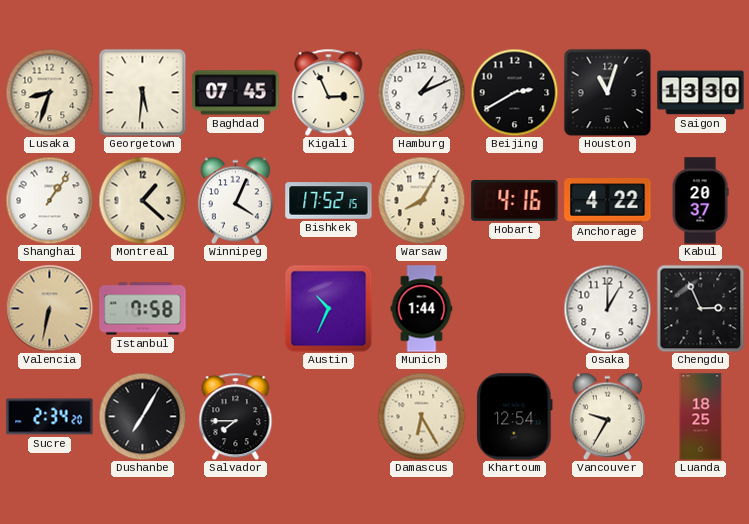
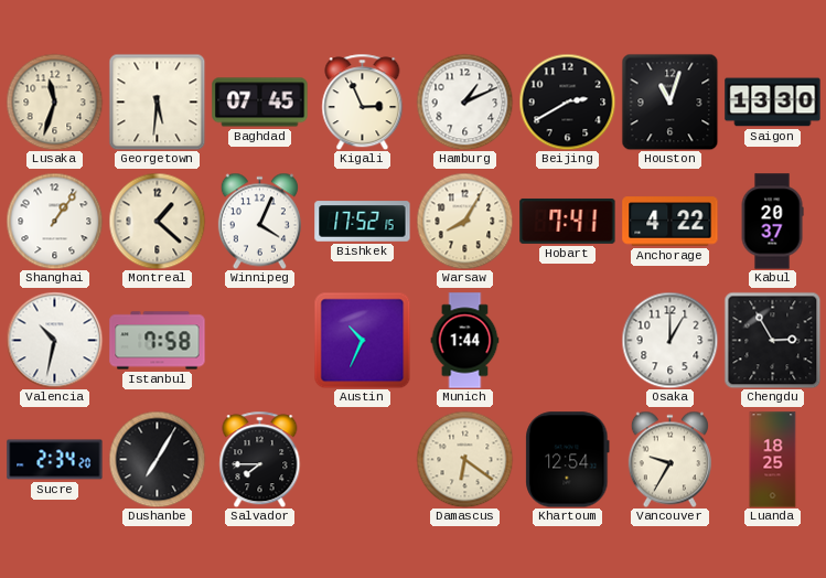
Lusaka: 8:33 -> 11:33
Hobart: 4:16 -> 7:41
Valencia: 6:32 -> 10:32
Valencia dial: champagne -> white
Chengdu: 2:56 -> 2:55
Damascus: 6:25 -> 6:21
